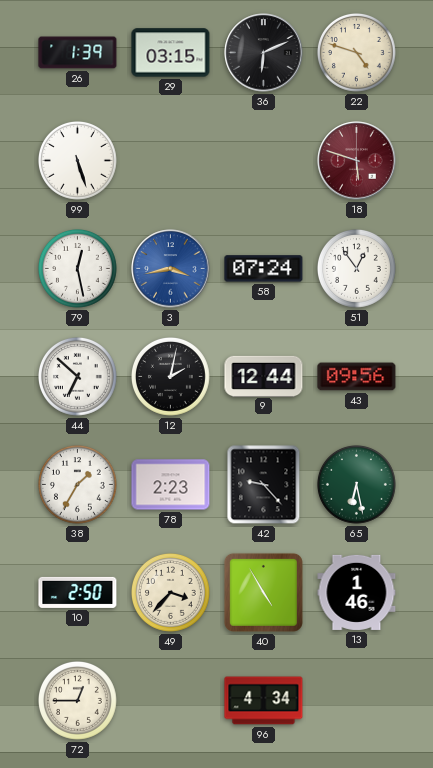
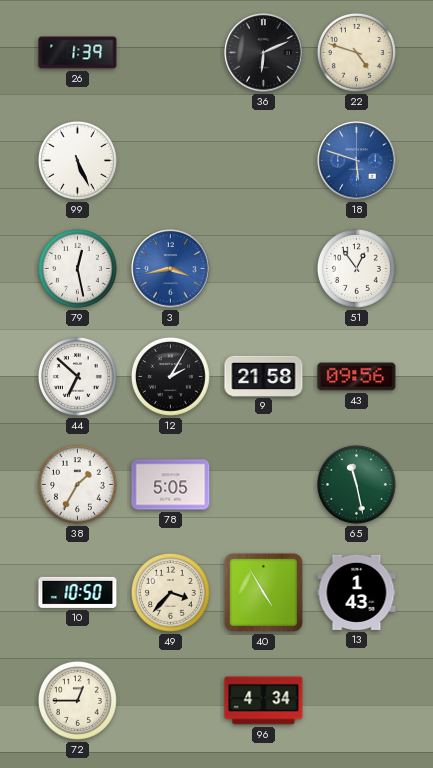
29: 03:15 -> none
99: 5:27 -> 5:26
18 dial: burgundy -> blue
58: 07:24 -> none
12: 2:02 -> 2:05
9: 12:44 -> 21:58
78: 2:23 -> 5:05
42: 9:23 -> none
65: 6:28 -> 11:28
10: 2:50 -> 10:50
13: 1:46 -> 1:43
